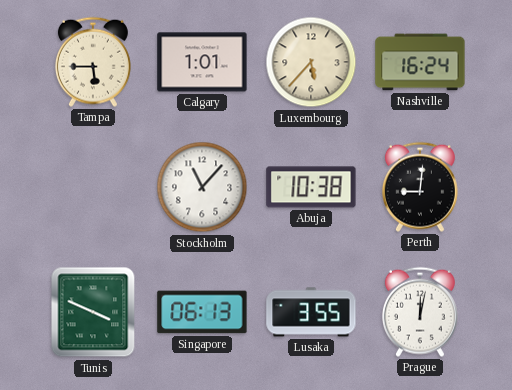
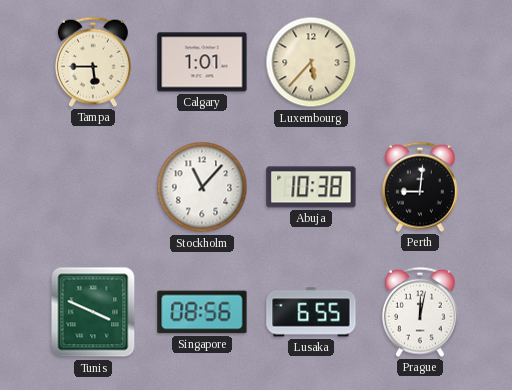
Nashville: 16:24 -> none
Singapore: 06:13 -> 08:56
Lusaka: 3:55 -> 6:55
